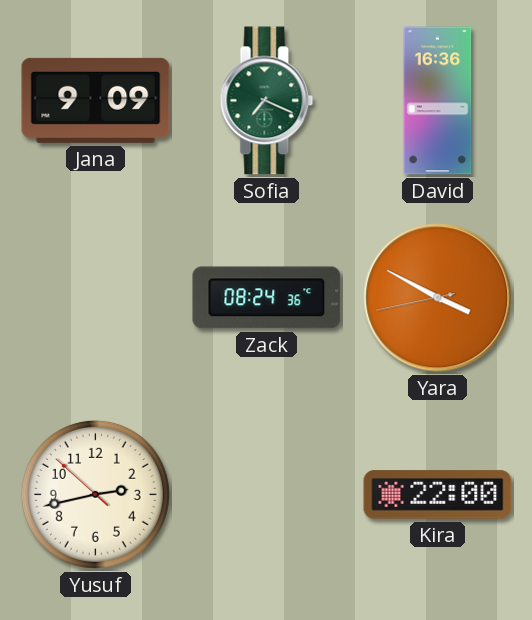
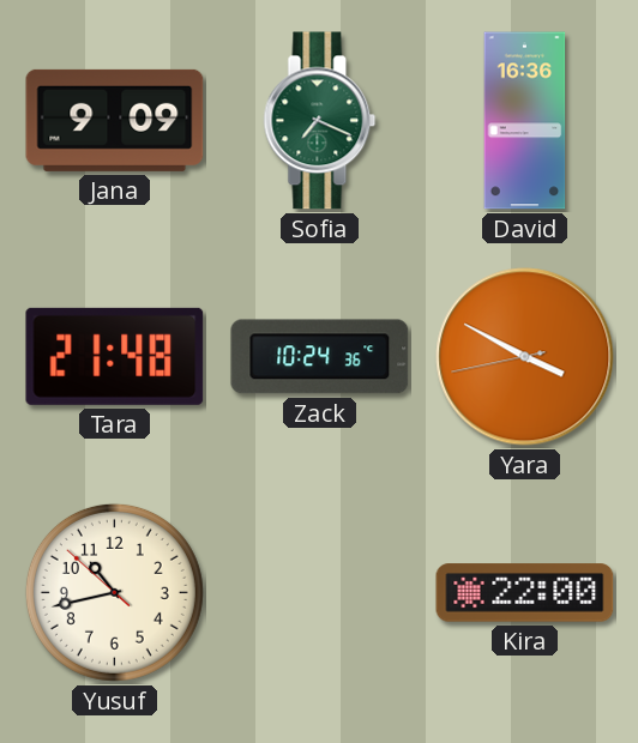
Tara: none -> 21:48
Zack: 08:24 -> 10:24
Yusuf: 2:42 -> 10:42
